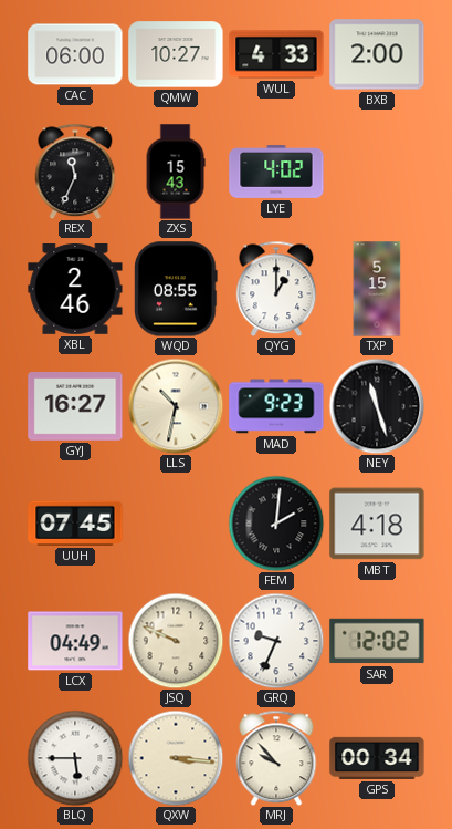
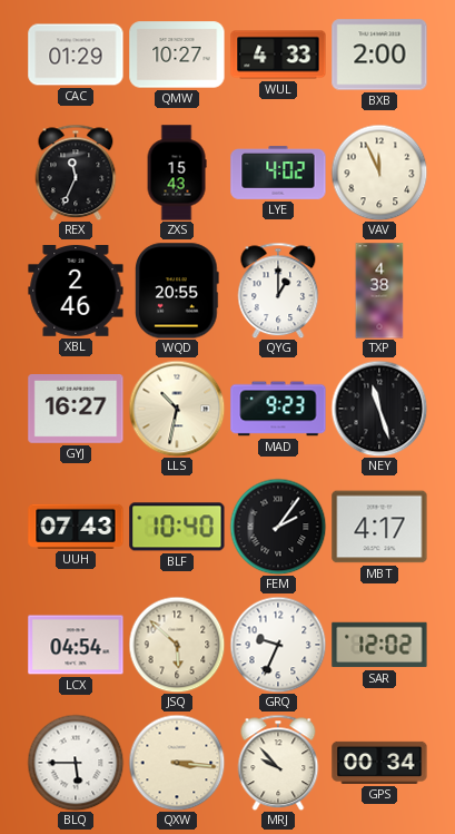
CAC: 06:00 -> 01:29
VAV: none -> 11:56
WQD: 08:55 -> 20:55
TXP: 5:15 -> 4:38
UUH: 07:45 -> 07:43
BLF: none -> 10:40
FEM: 2:01 -> 2:06
MBT: 4:18 -> 4:17
LCX: 04:49 -> 04:54
JSQ: 9:49 -> 5:52
